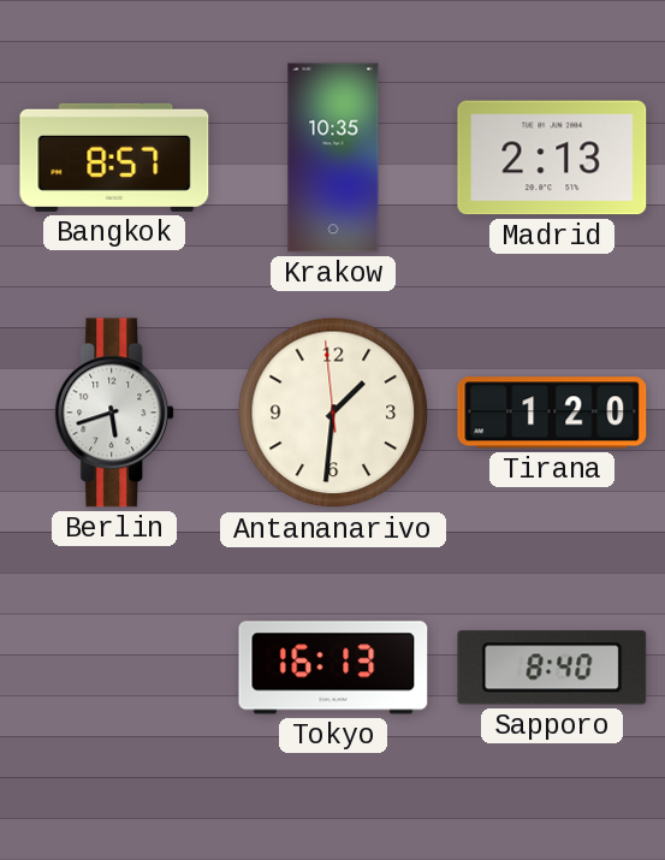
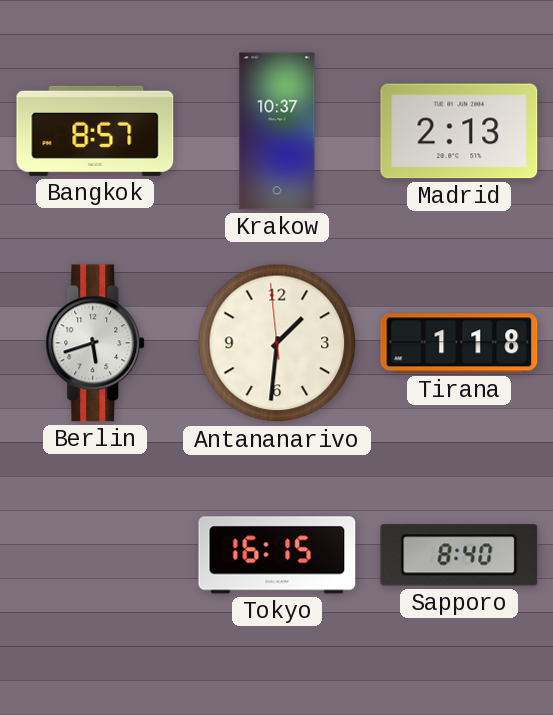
Krakow: 10:35 -> 10:37
Tirana: 1:20 -> 1:18
Tokyo: 16:13 -> 16:15
